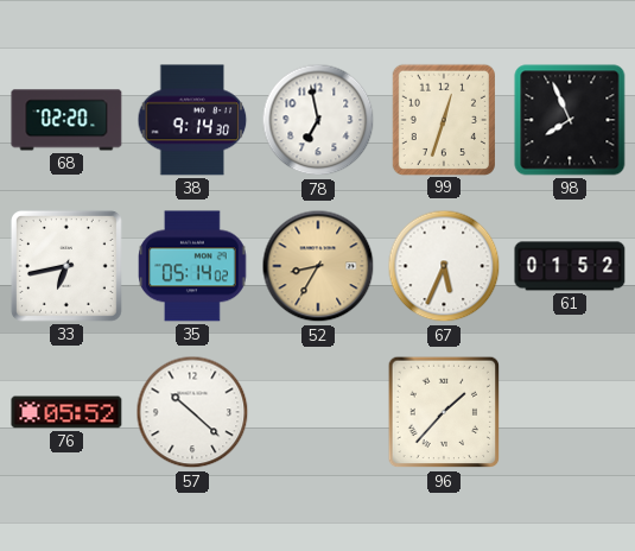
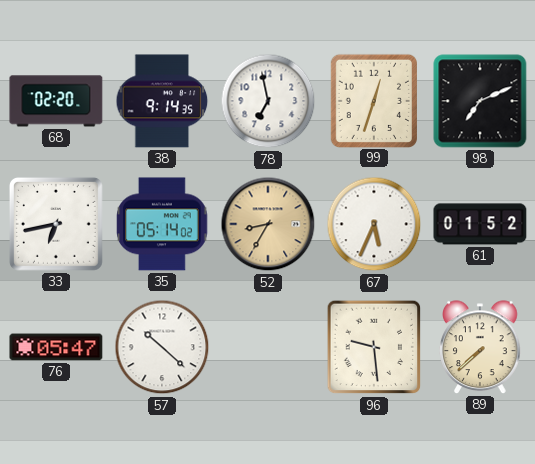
38: 9:14:30 -> 9:14:35
98: 7:56 -> 7:11
76: 05:52 -> 05:47
96: 1:37 -> 9:29
89: none -> 7:38
